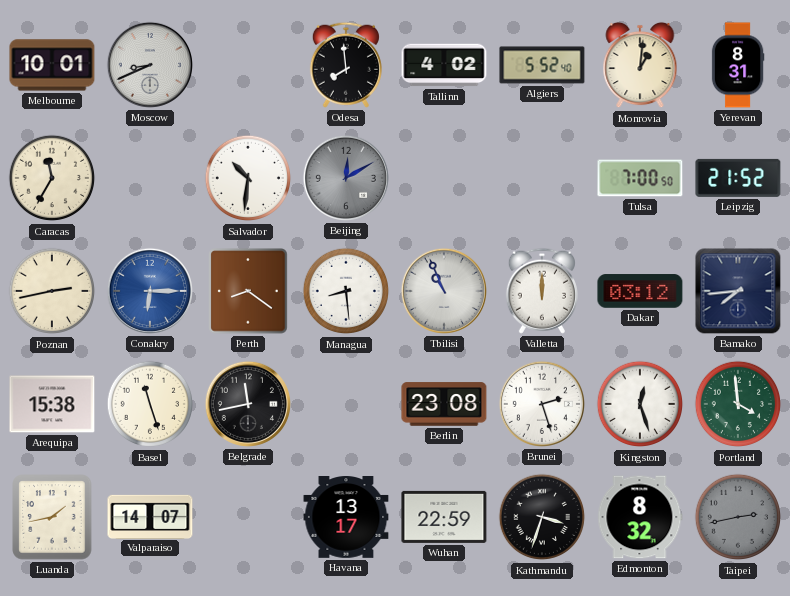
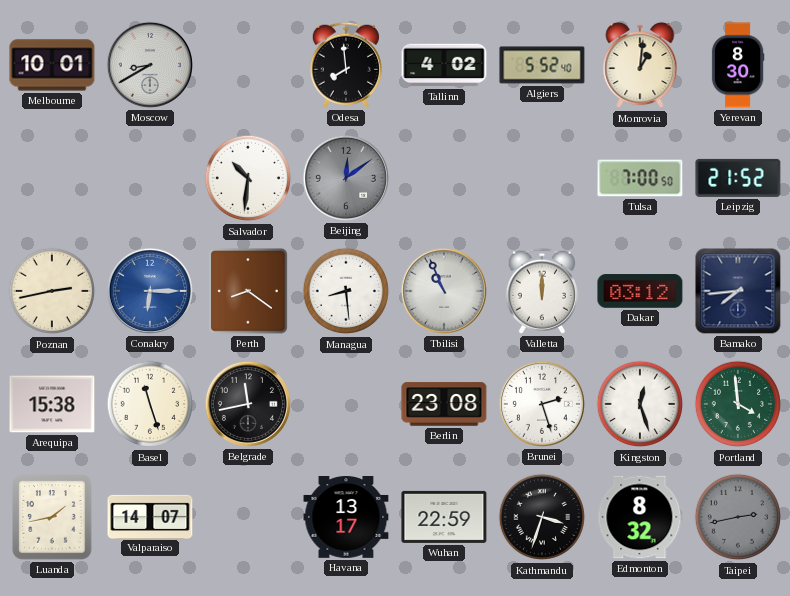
Moscow: 8:41 -> 8:40
Yerevan: 8:31 -> 8:30
Caracas: 11:35 -> none
Beijing: 12:10 -> 12:09
